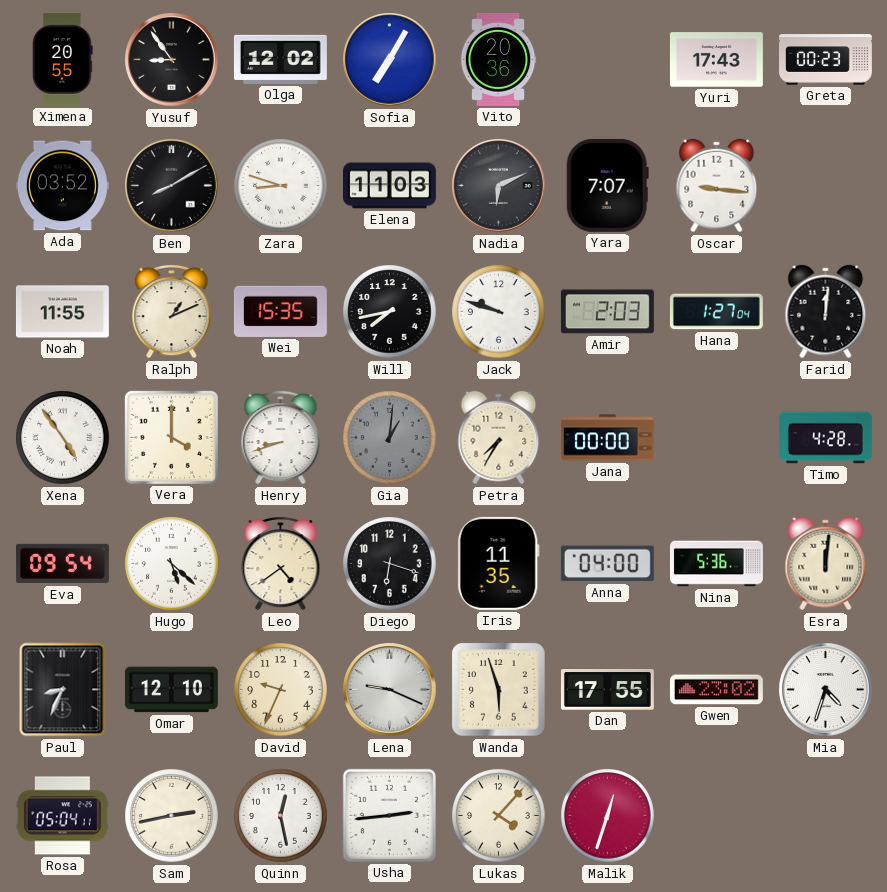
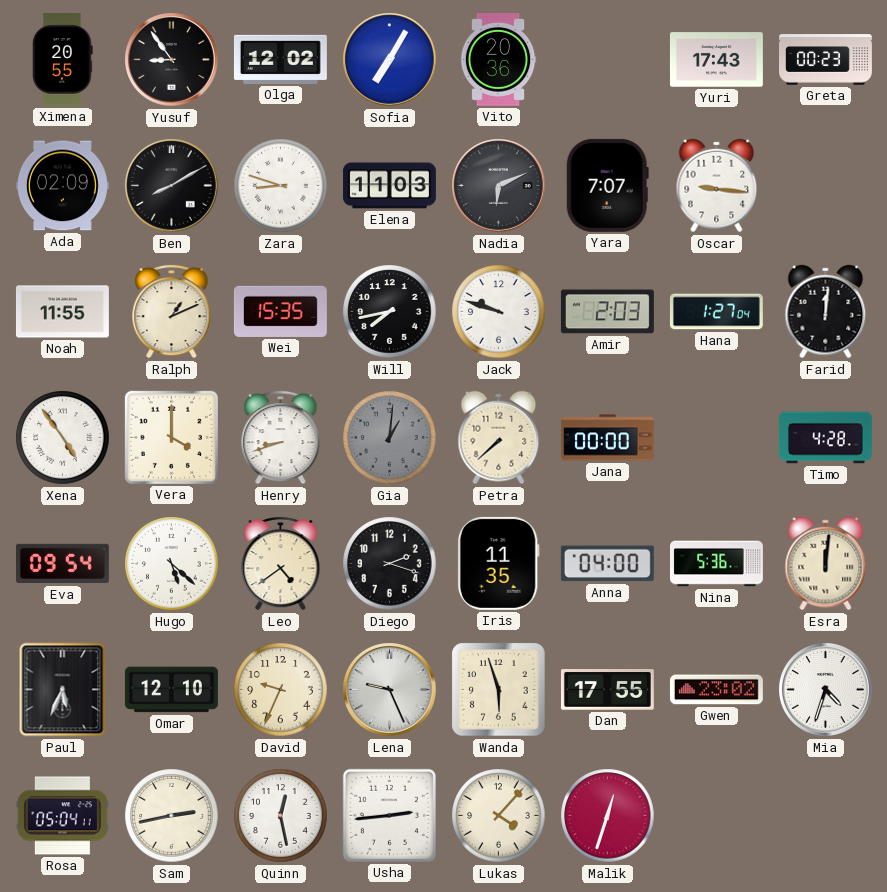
Ada: 03:52 -> 02:09
Petra: 7:35 -> 7:38
Diego: 6:18 -> 2:18
Paul: 8:34 -> 5:34
Lena: 9:19 -> 9:26
